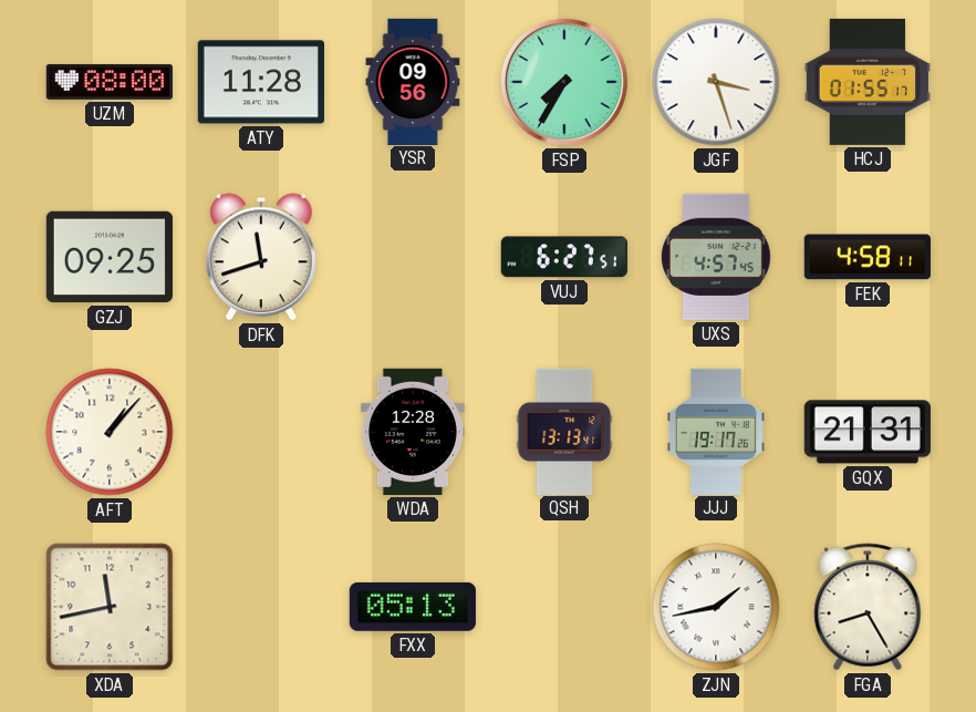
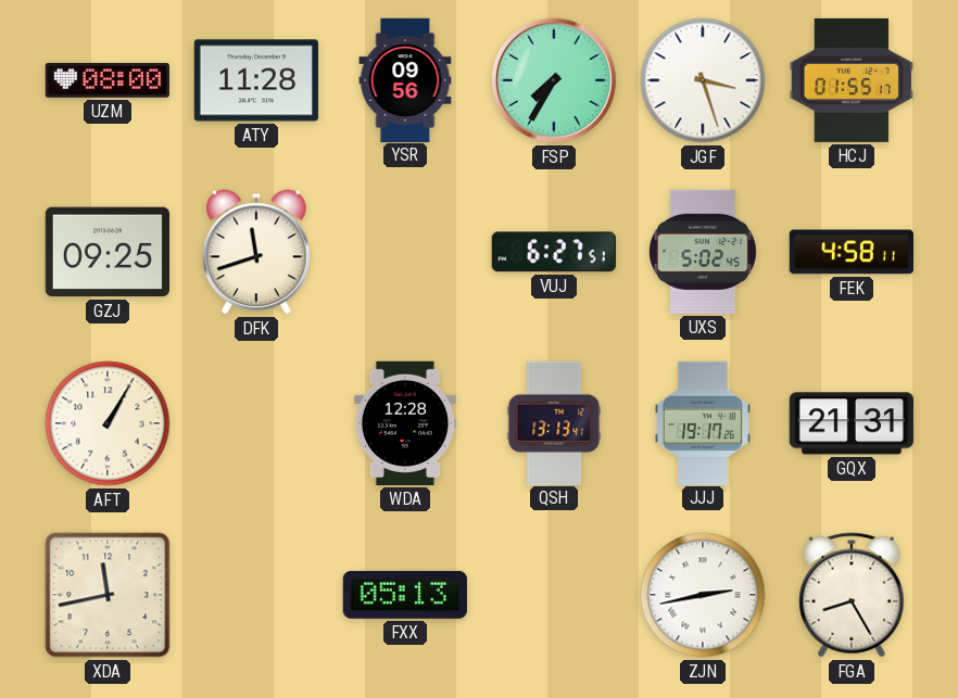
UXS: 4:57 -> 5:02
AFT: 1:07 -> 1:05
ZJN: 1:43 -> 2:43
